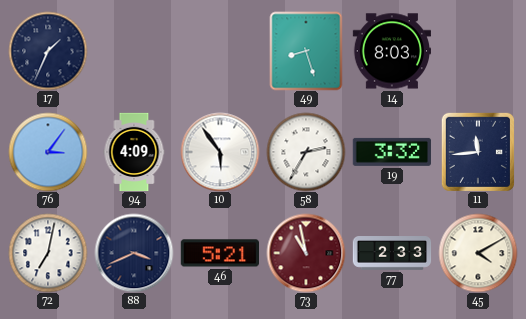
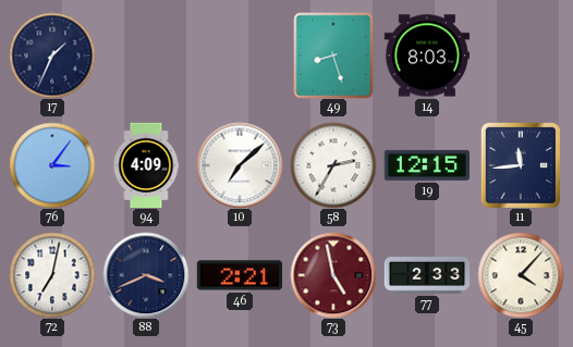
10: 5:54 -> 7:08
19: 3:32 -> 12:15
46: 5:21 -> 2:21
73: 10:58 -> 4:58
45: 4:10 -> 4:07
